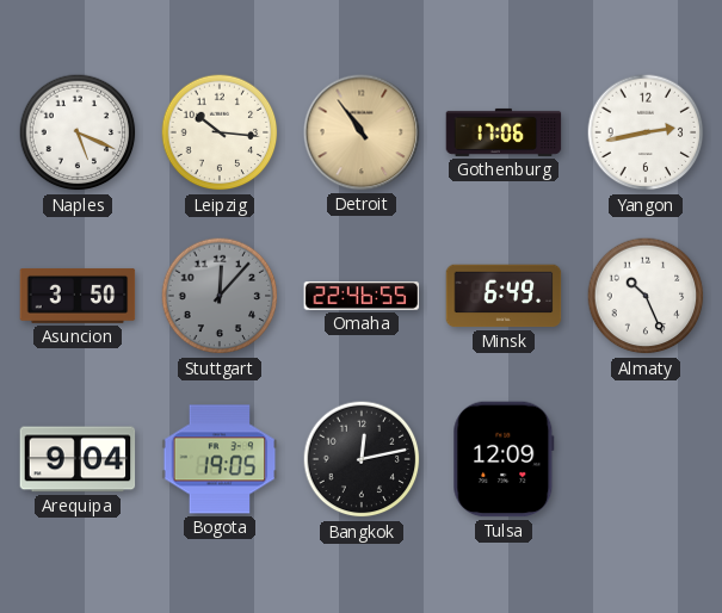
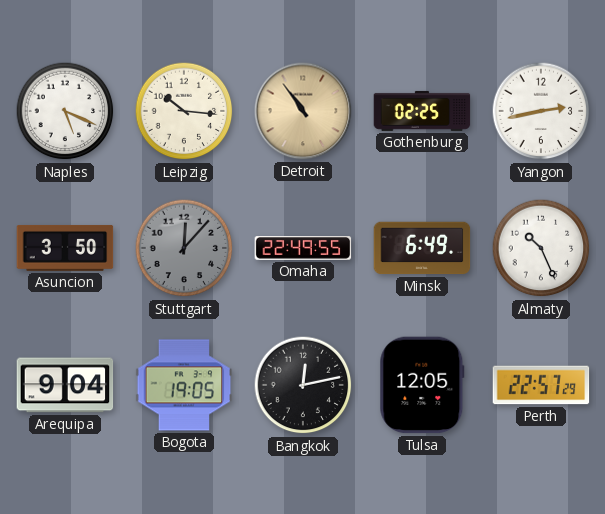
Gothenburg: 17:06 -> 02:25
Omaha: 22:46 -> 22:49
Tulsa: 12:09 -> 12:05
Perth: none -> 22:57
